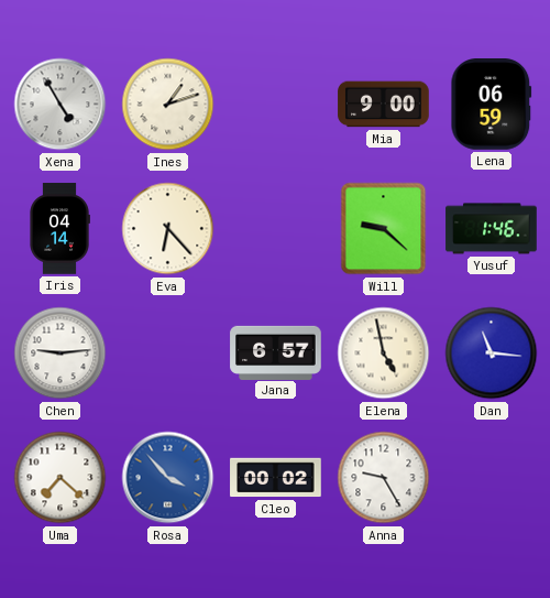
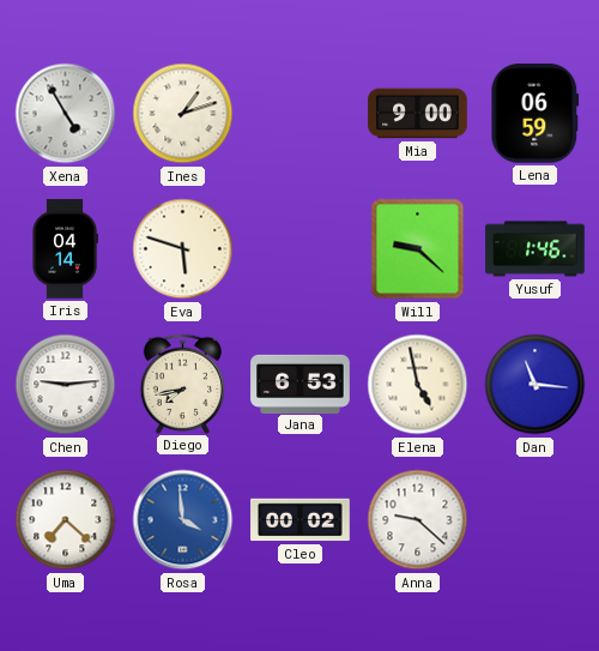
Eva: 6:23 -> 5:48
Diego: none -> 7:43
Jana: 6:57 -> 6:53
Rosa: 3:53 -> 3:59
Anna: 9:25 -> 9:22
